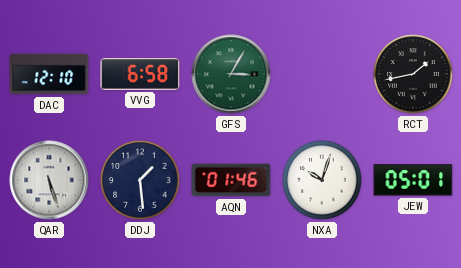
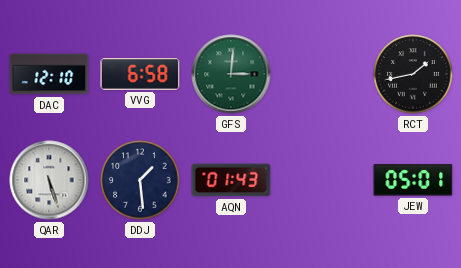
GFS: 3:05 -> 3:01
AQN: 01:46 -> 01:43
NXA: 10:03 -> none
